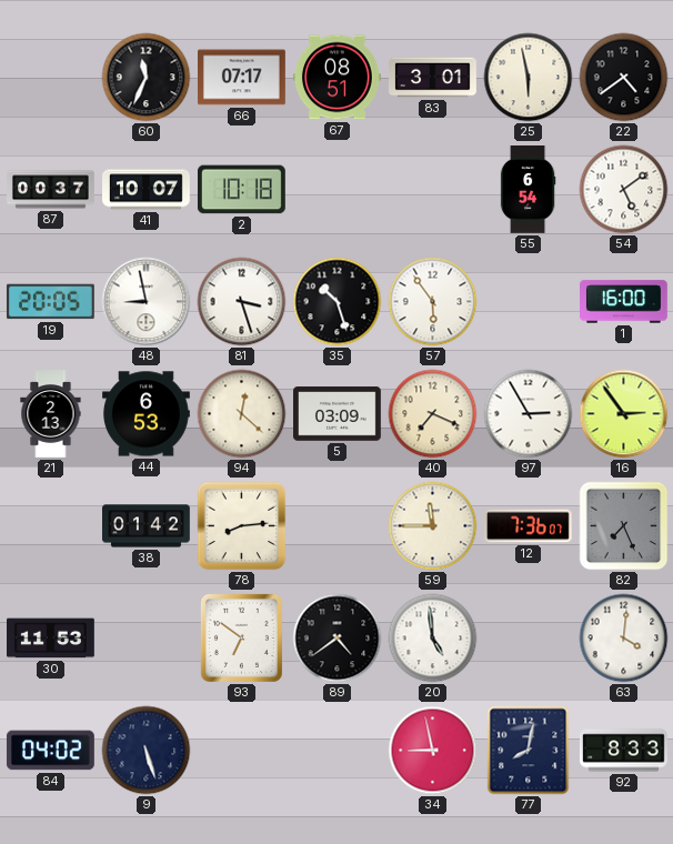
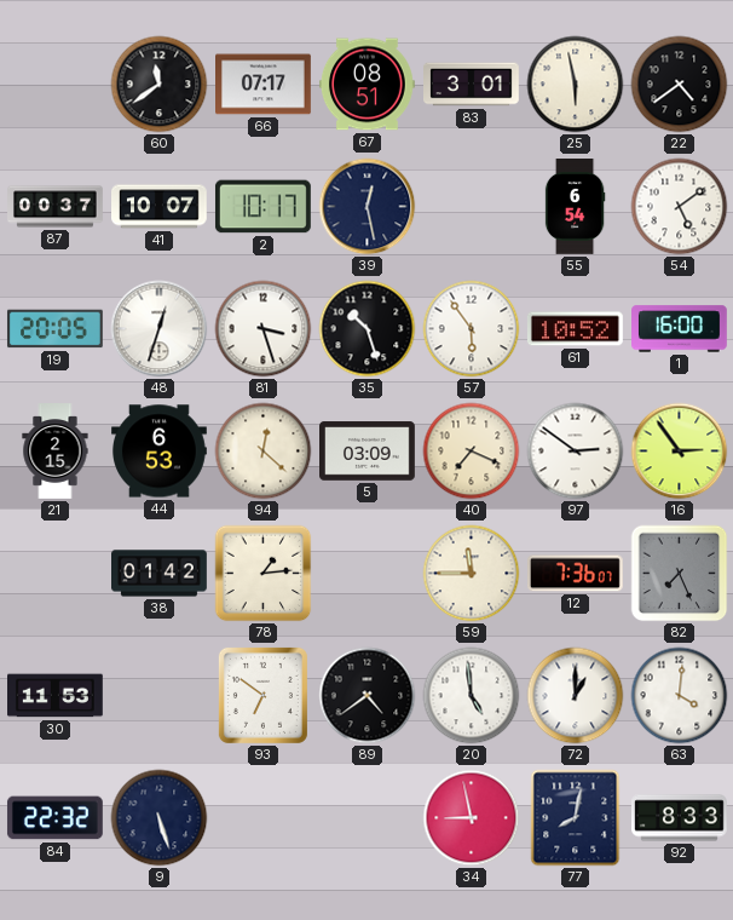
60: 11:34 -> 11:39
2: 10:18 -> 10:17
39: none -> 12:28
48: 8:58 -> 12:33
61: none -> 10:52
21: 2:13 -> 2:15
97: 2:55 -> 2:51
78: 8:14 -> 1:14
72: none -> 1:00
84: 04:02 -> 22:32
